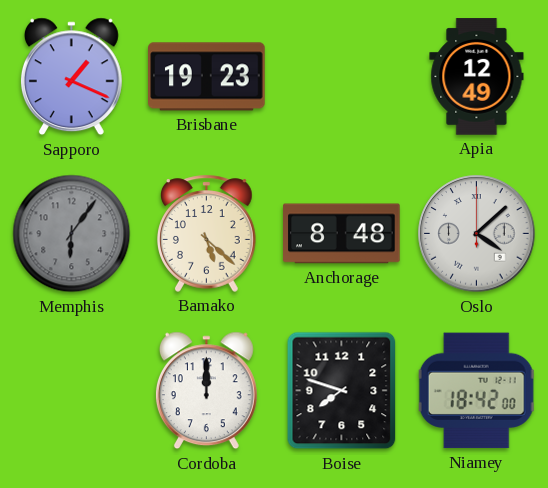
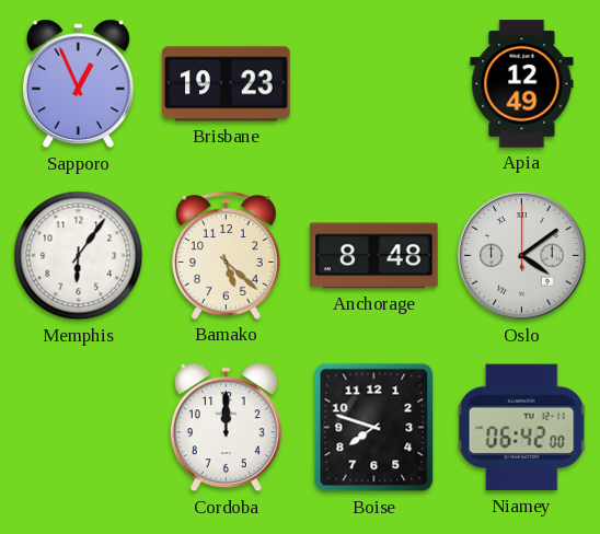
Sapporo: 1:19 -> 12:56
Memphis dial: grey -> white
Oslo: 4:08 -> 4:09
Niamey: 18:42 -> 06:42
